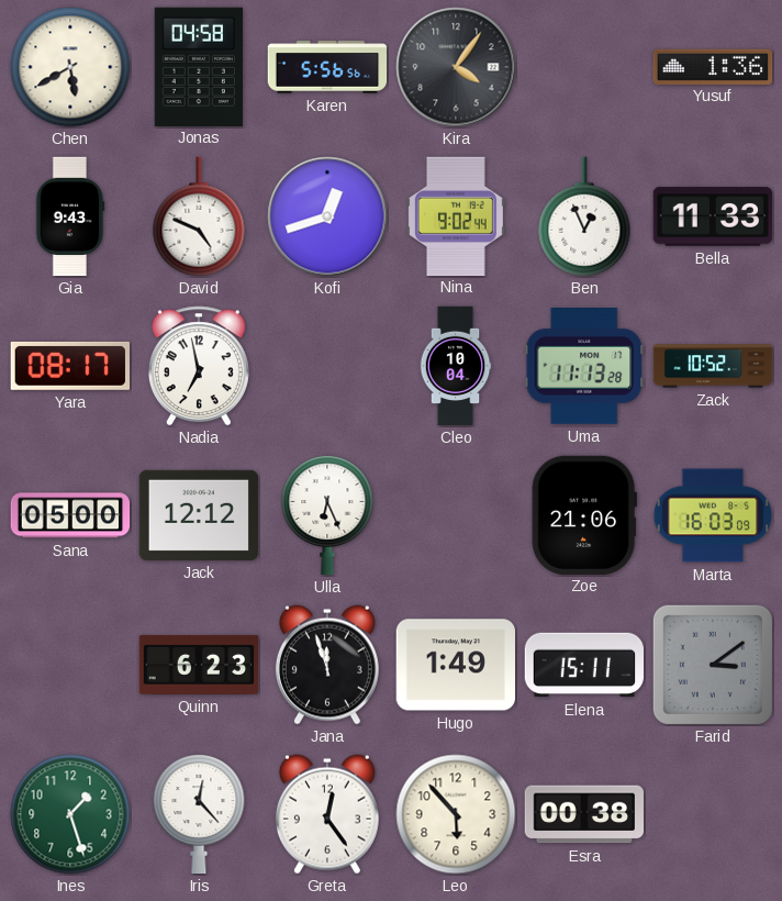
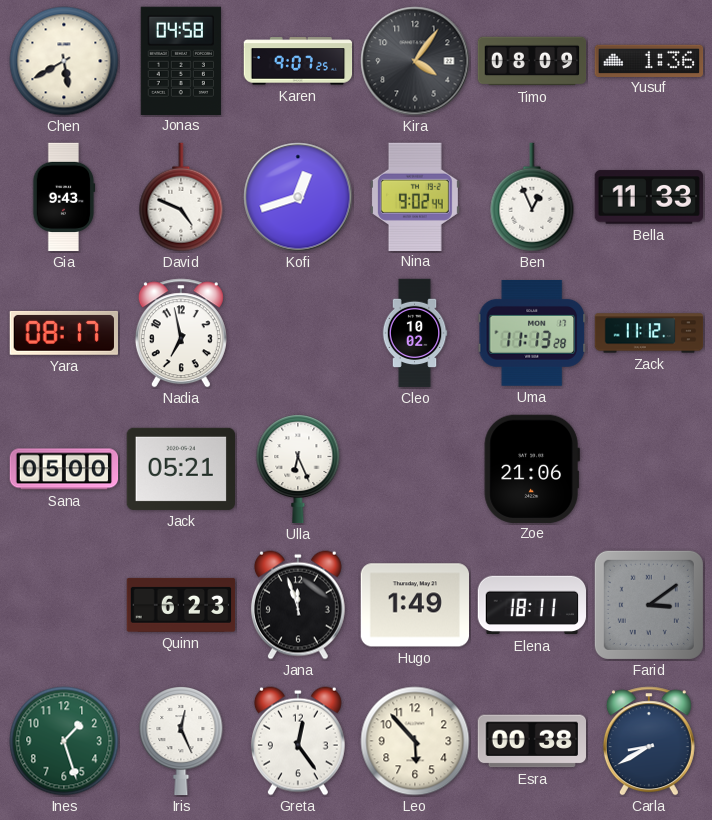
Karen: 5:56 -> 9:07
Timo: none -> 08:09
Cleo: 10:04 -> 10:02
Zack: 10:52 -> 11:12
Jack: 12:12 -> 05:21
Marta: 16:03 -> none
Elena: 15:11 -> 18:11
Iris: 12:23 -> 12:26
Carla: none -> 8:40
